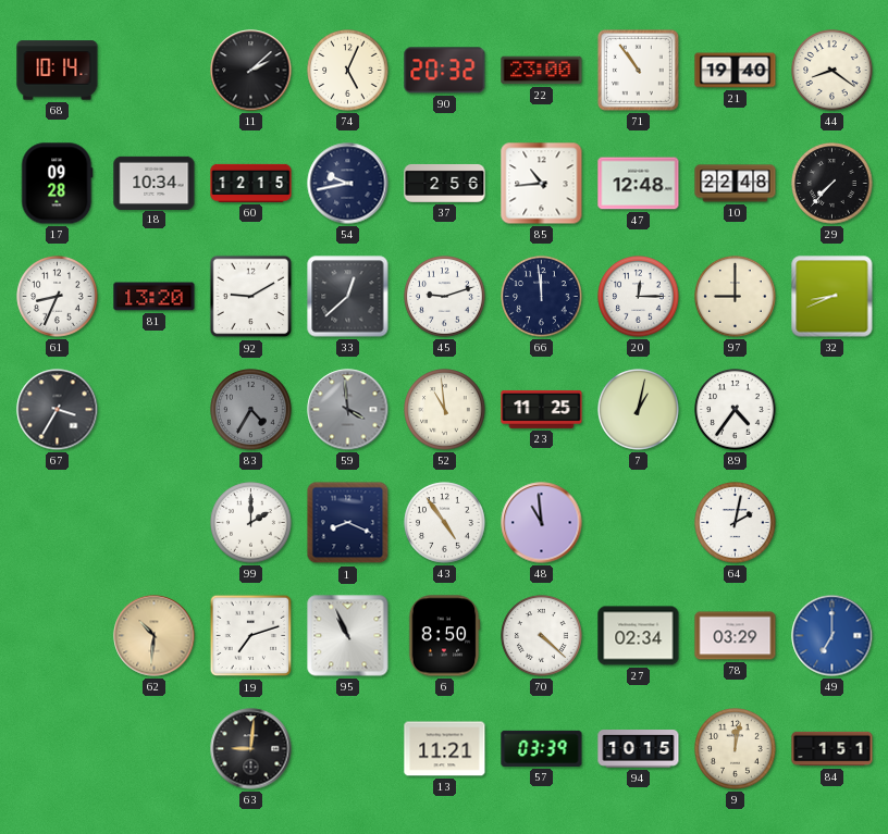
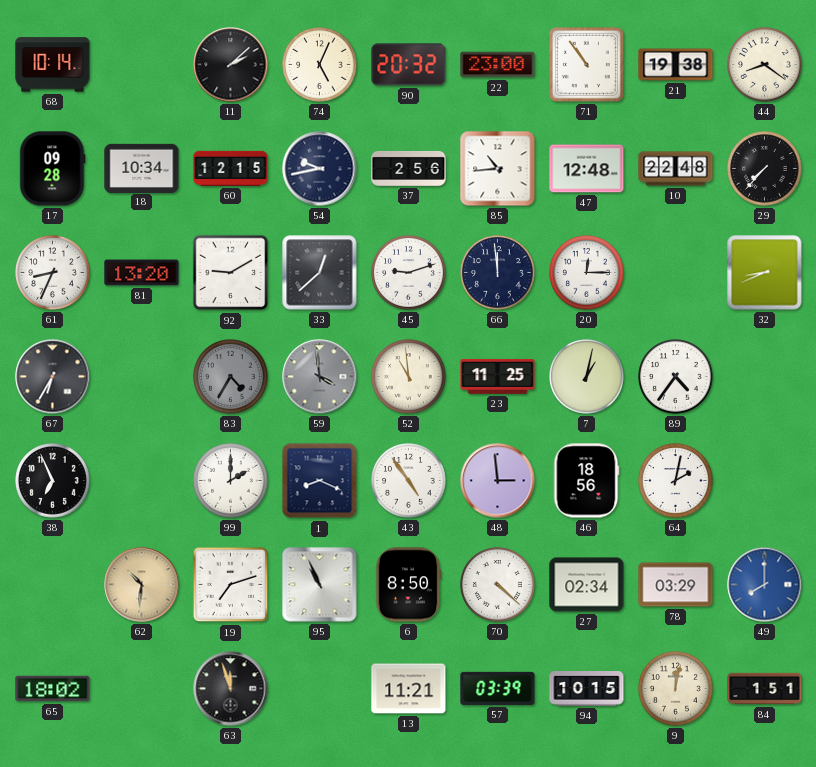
21: 19:40 -> 19:38
97: 9:00 -> none
67: 3:35 -> 6:35
38: none -> 6:56
48: 10:59 -> 2:59
46: none -> 18:56
49: 7:00 -> 8:00
65: none -> 18:02
63: 9:01 -> 11:57
